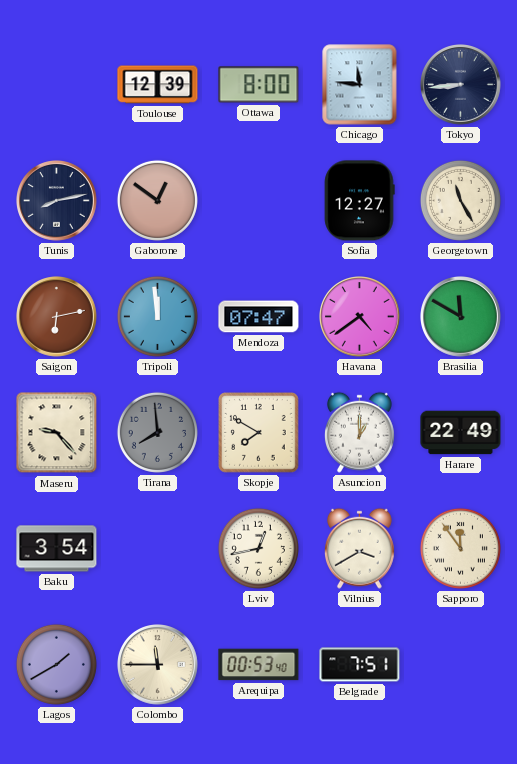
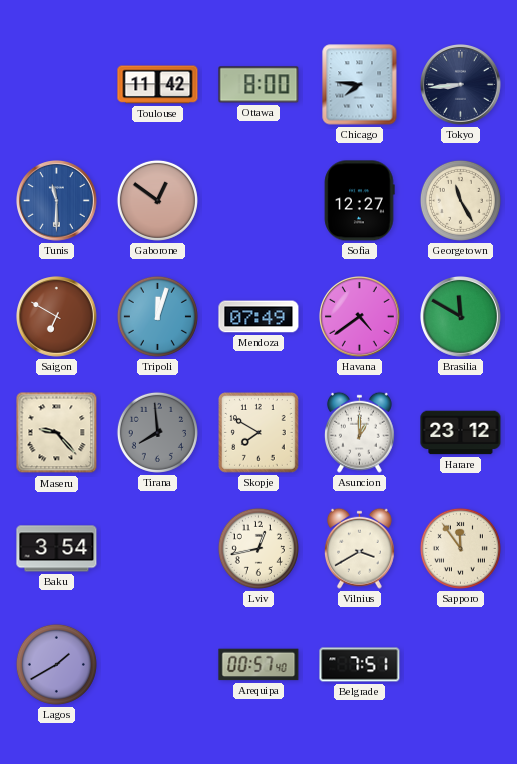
Toulouse: 12:39 -> 11:42
Chicago: 11:46 -> 7:46
Tunis: 8:13 -> 11:30
Tunis dial: navy -> blue
Saigon: 6:13 -> 6:50
Tripoli: 11:59 -> 12:03
Mendoza: 07:47 -> 07:49
Harare: 22:49 -> 23:12
Colombo: 11:45 -> none
Arequipa: 00:53 -> 00:57
